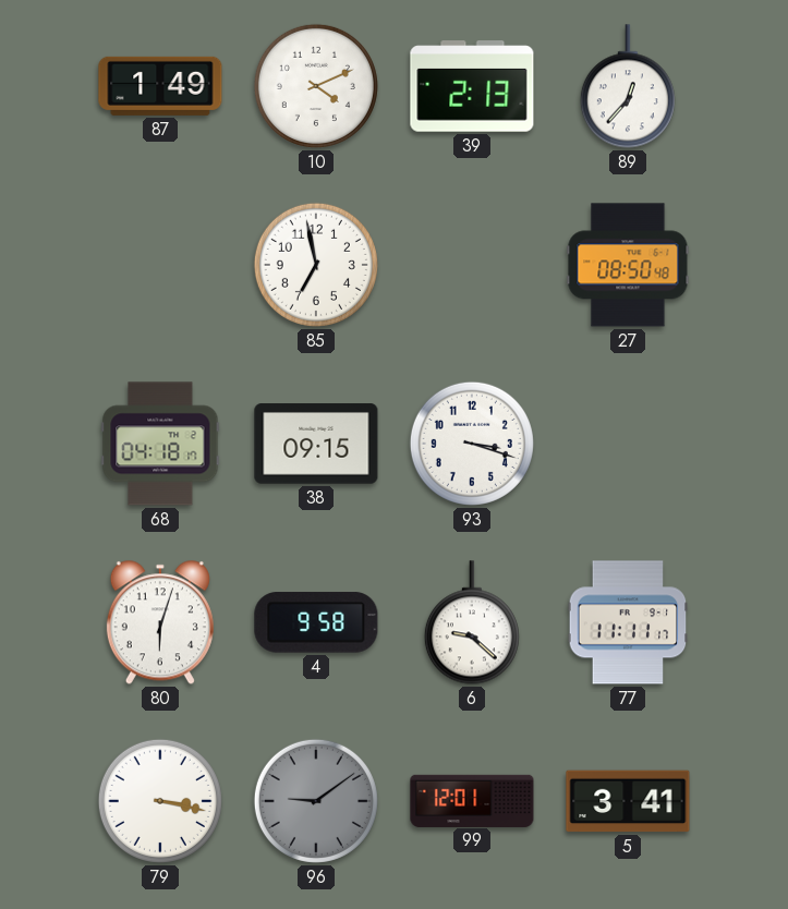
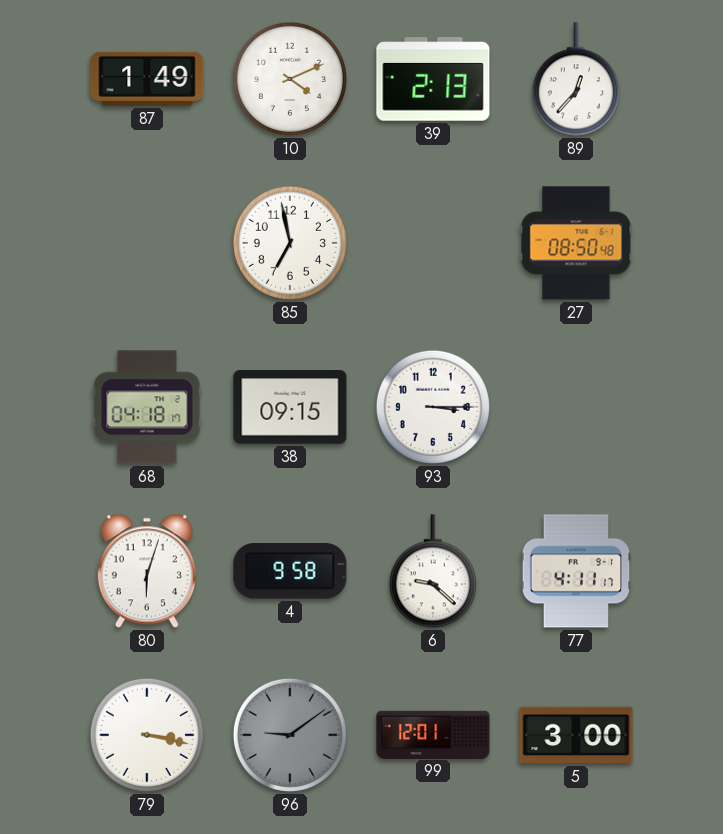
93: 3:18 -> 3:15
77: 11:11 -> 4:11
5: 3:41 -> 3:00
